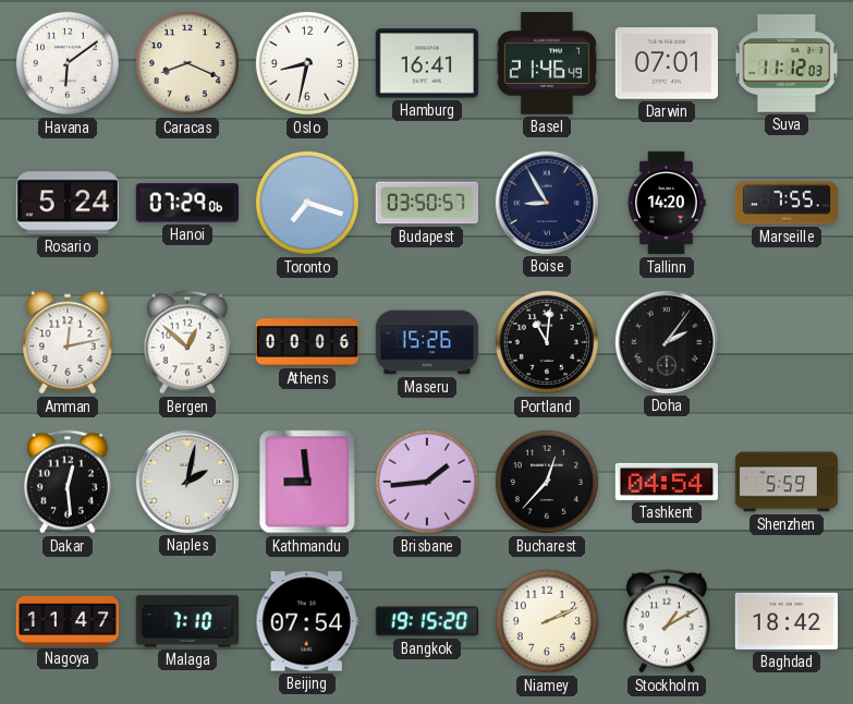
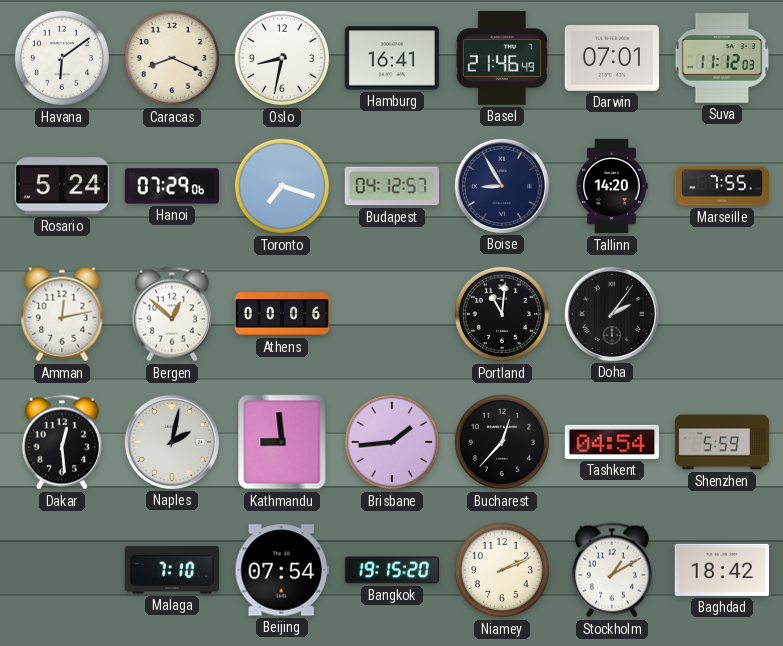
Budapest: 03:50 -> 04:12
Maseru: 15:26 -> none
Nagoya: 11:47 -> none
